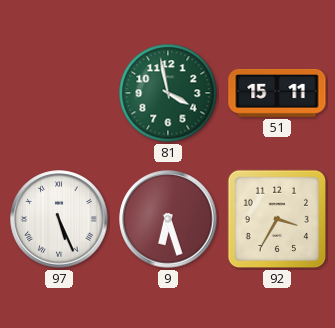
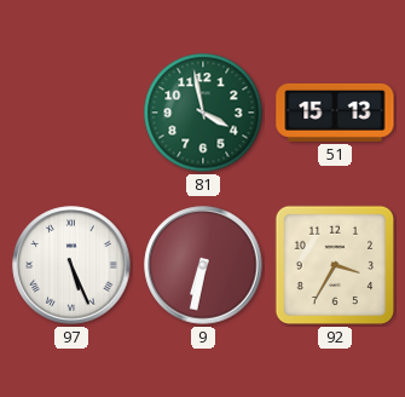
51: 15:11 -> 15:13
9: 6:27 -> 6:32
